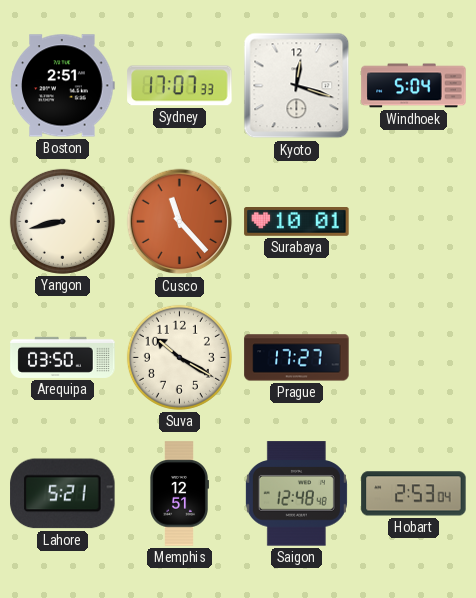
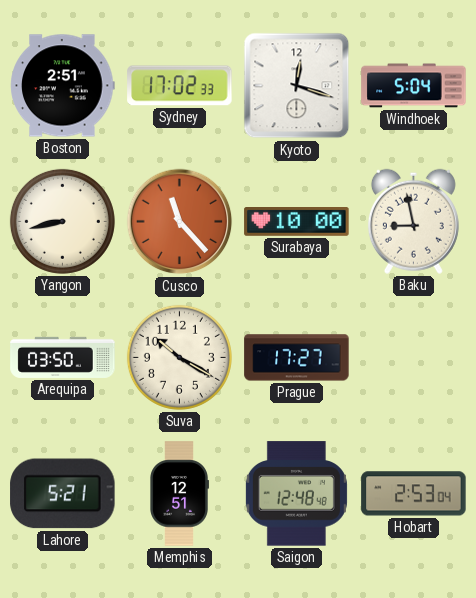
Sydney: 17:07 -> 17:02
Surabaya: 10:01 -> 10:00
Baku: none -> 8:58
